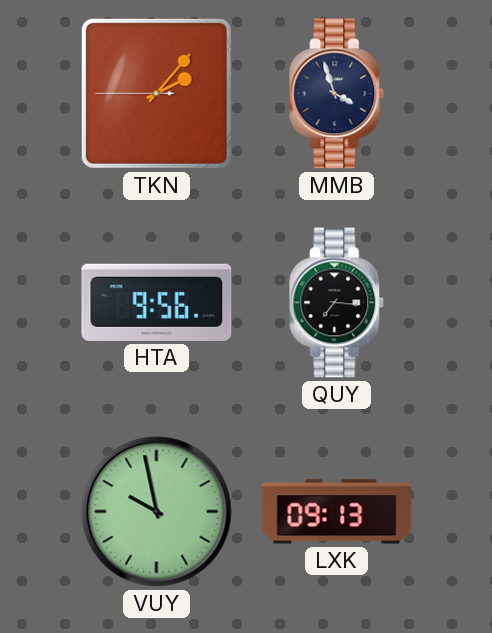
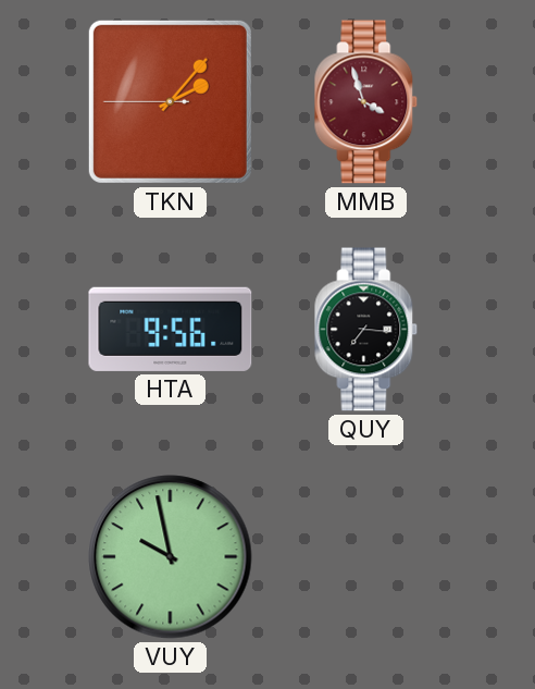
MMB dial: navy -> burgundy
LXK: 09:13 -> none
